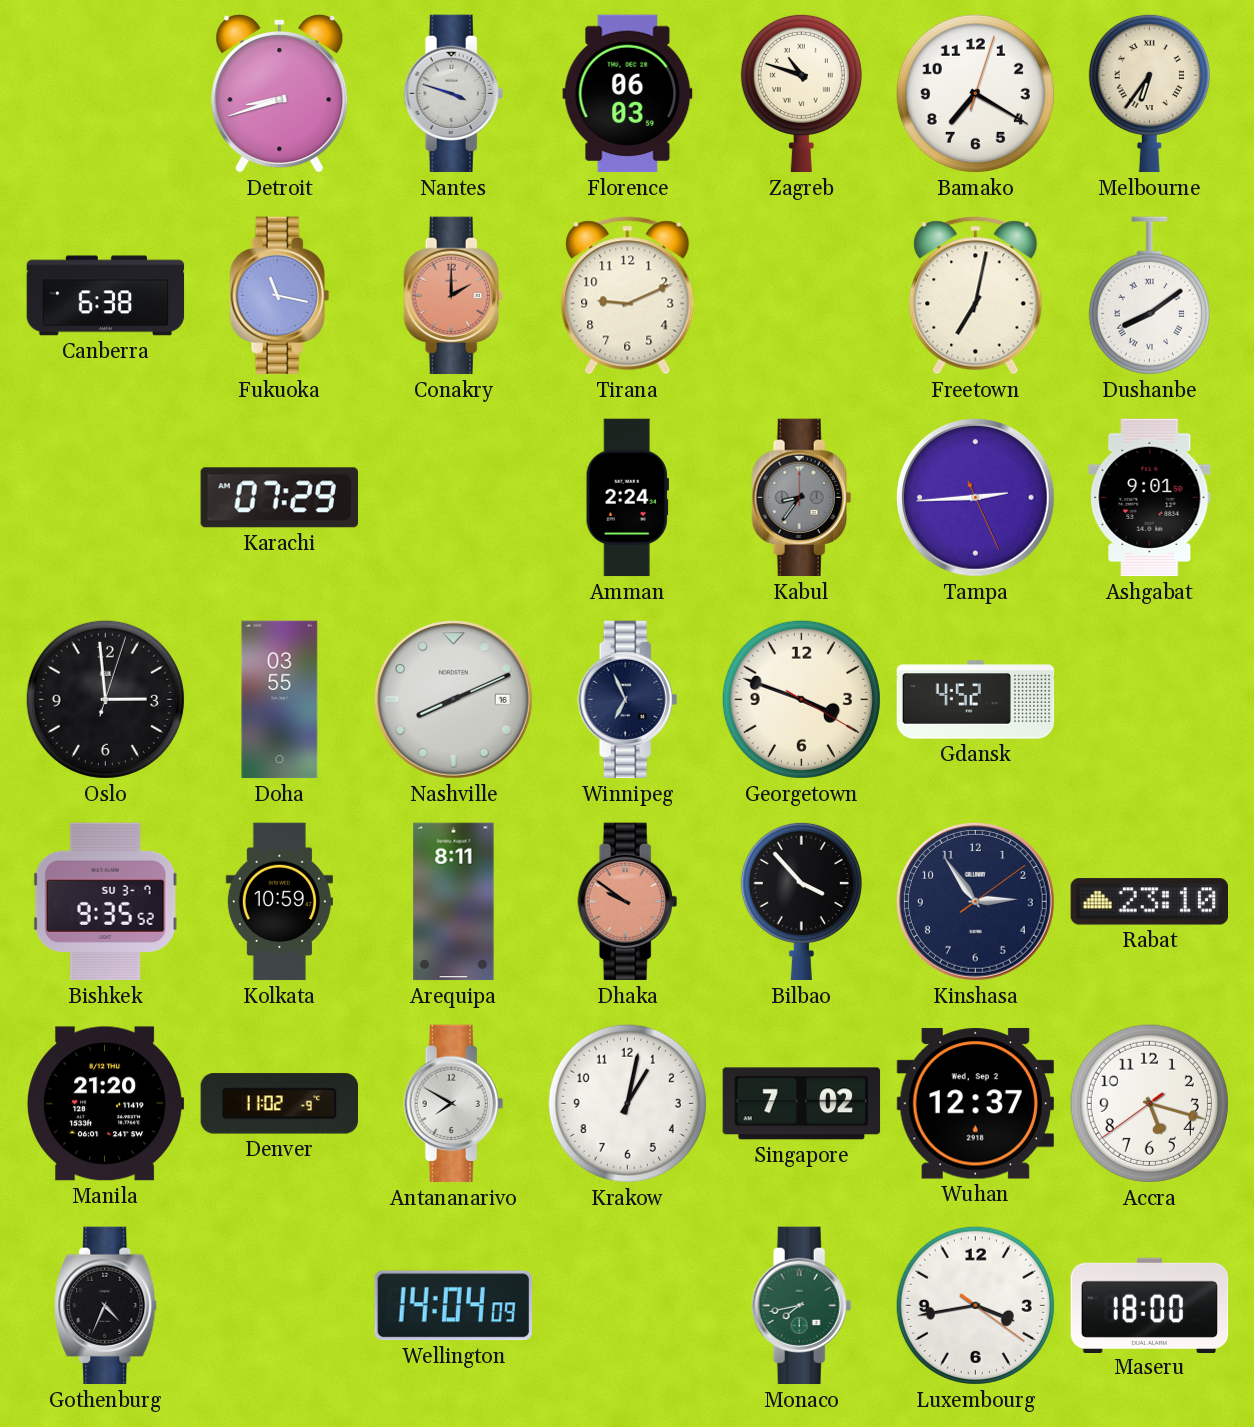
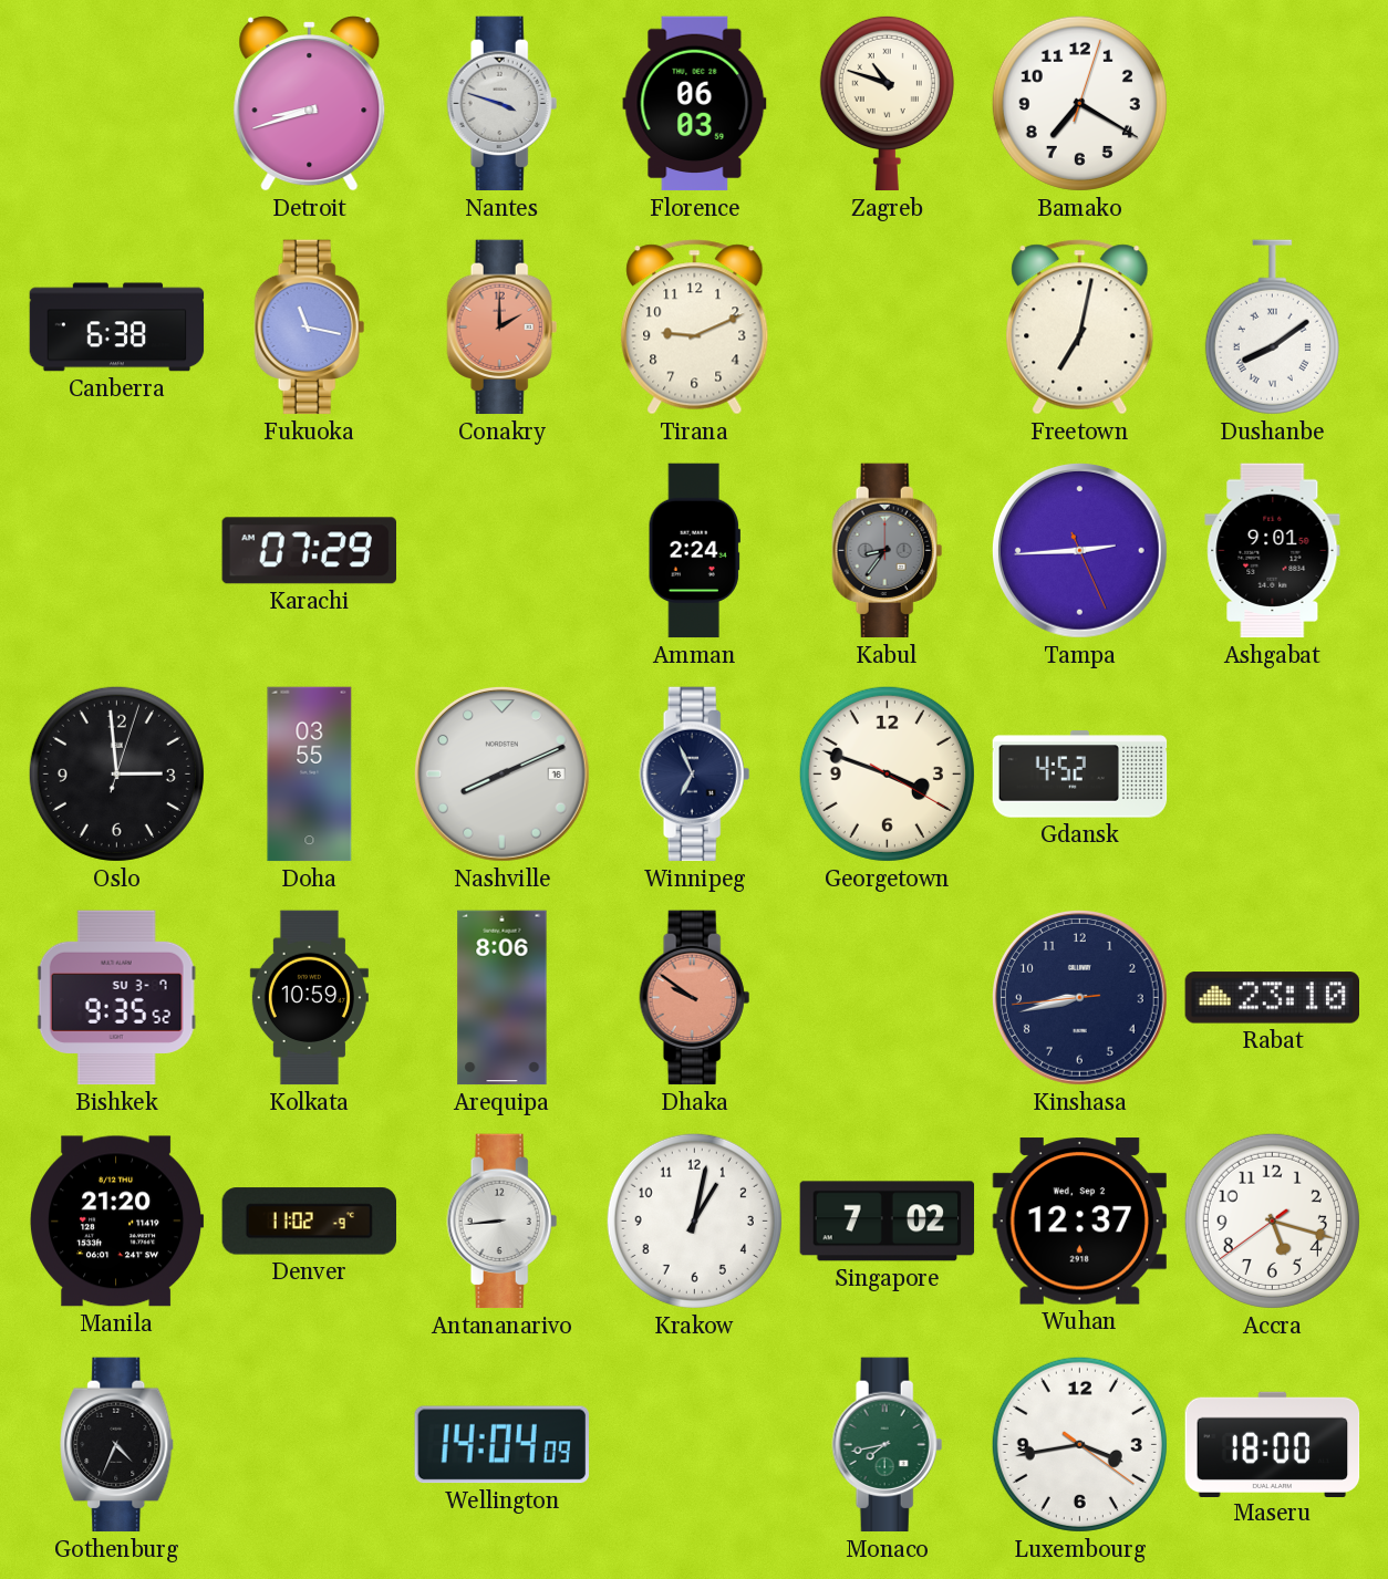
Melbourne: 6:36 -> none
Arequipa: 8:11 -> 8:06
Bilbao: 3:53 -> none
Kinshasa: 2:54 -> 8:42
Antananarivo: 7:50 -> 8:44
